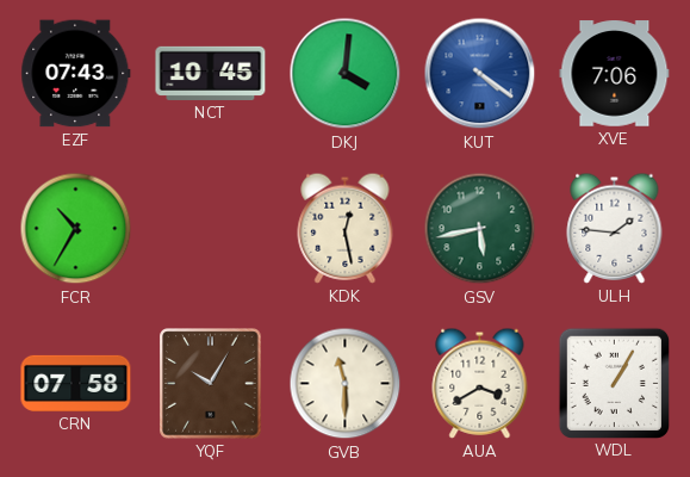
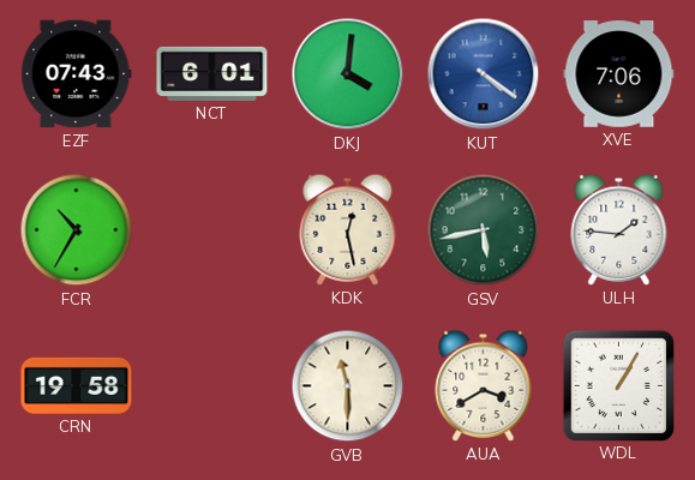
NCT: 10:45 -> 6:01
CRN: 07:58 -> 19:58
YQF: 10:05 -> none
